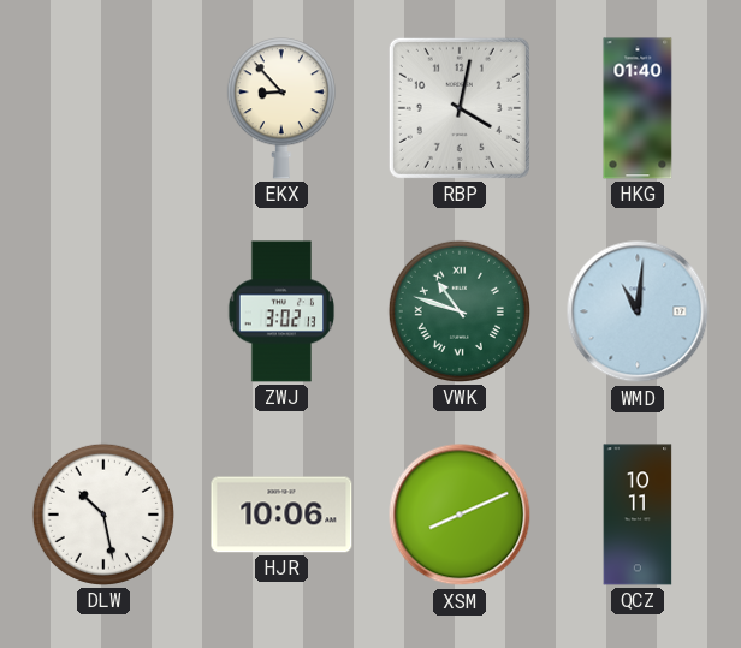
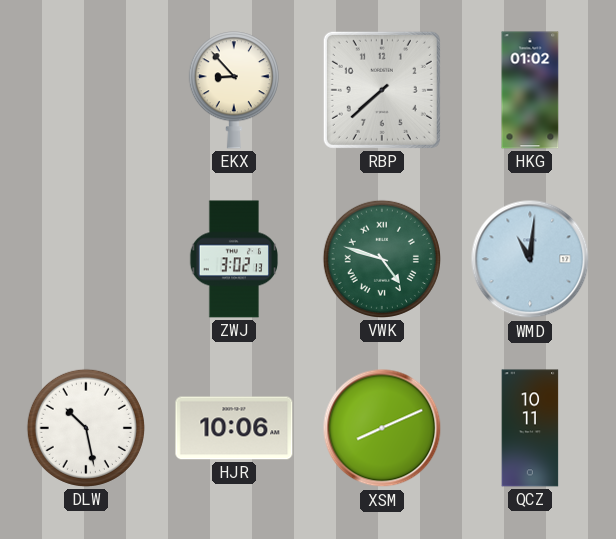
RBP: 4:02 -> 7:38
HKG: 01:40 -> 01:02
VWK: 10:48 -> 4:48
